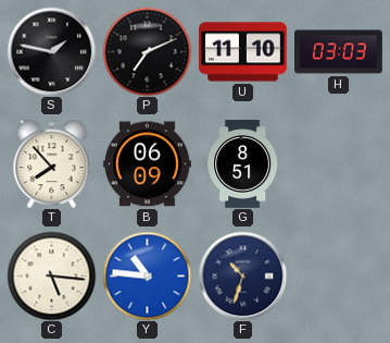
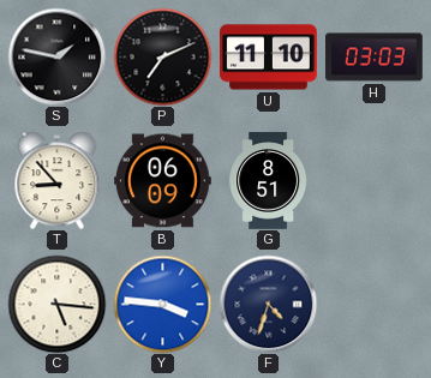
T: 7:53 -> 8:53
Y: 10:46 -> 3:46
F: 10:33 -> 4:33
